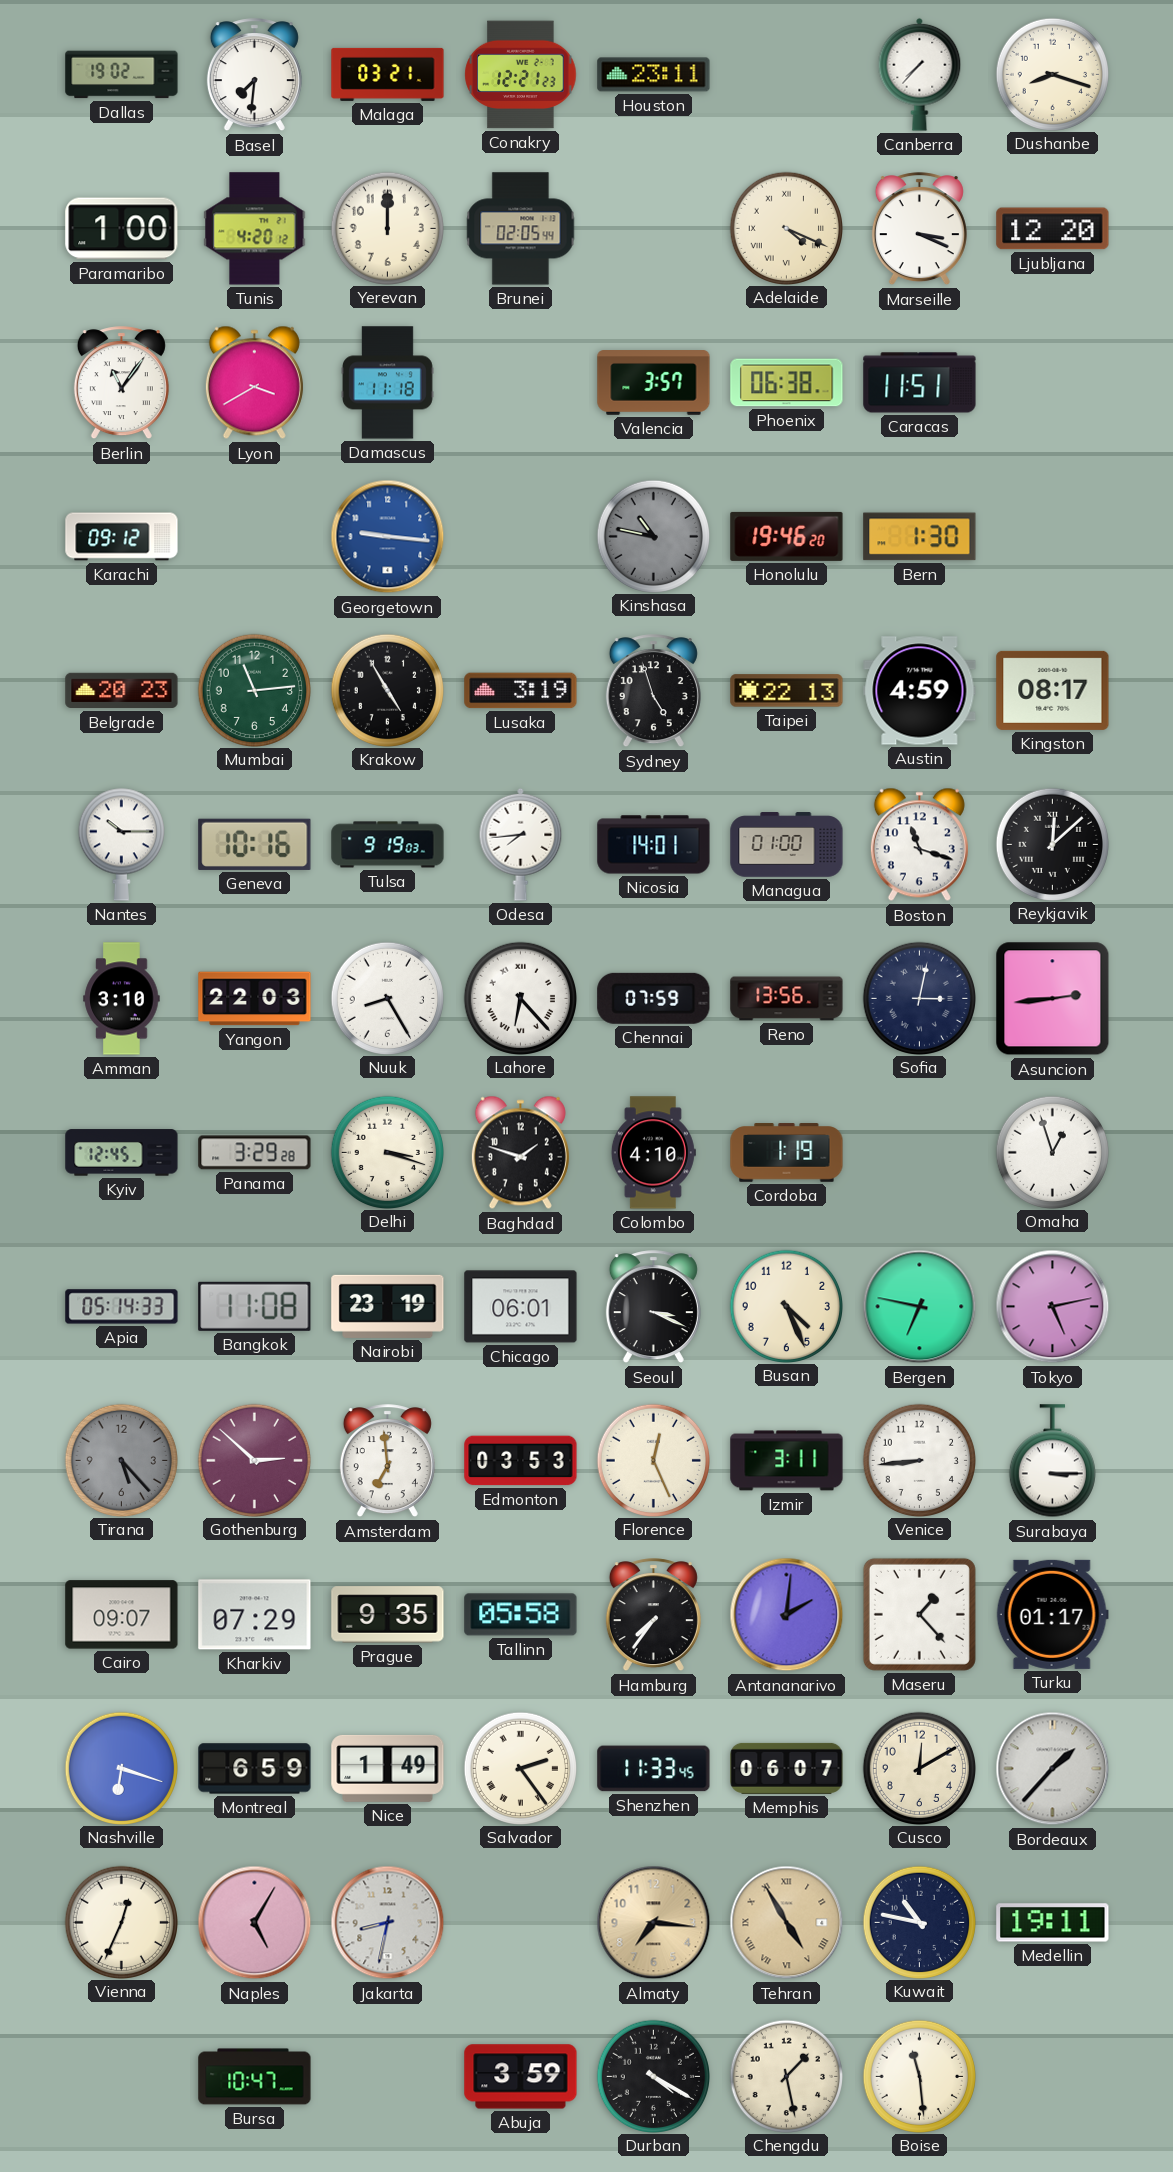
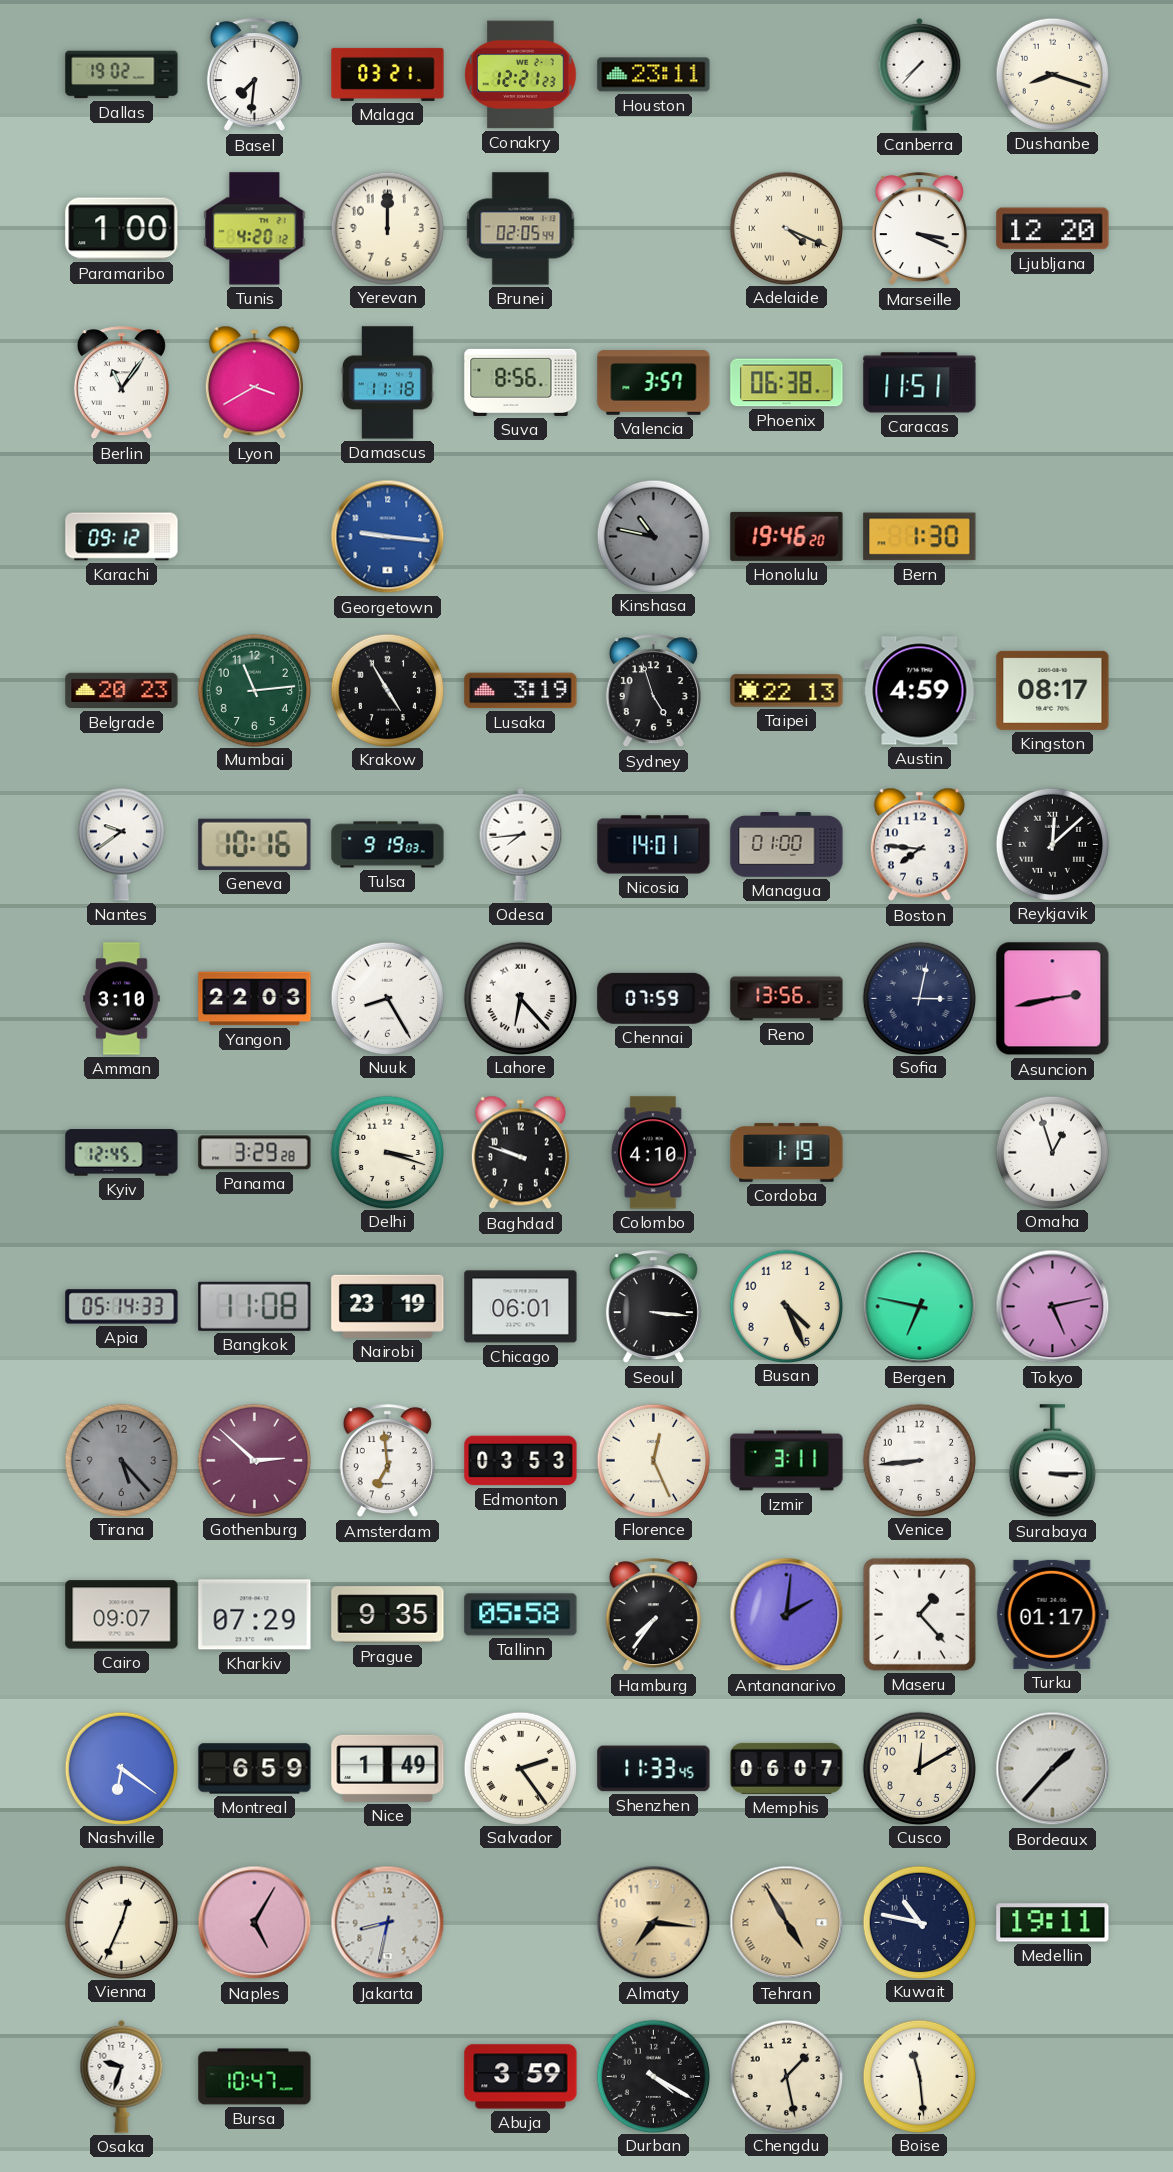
Suva: none -> 8:56
Nantes: 10:15 -> 9:39
Boston: 11:18 -> 7:46
Asuncion: 2:44 -> 2:43
Baghdad: 1:48 -> 9:48
Seoul: 3:19 -> 3:16
Nashville: 6:18 -> 6:21
Osaka: none -> 9:33
